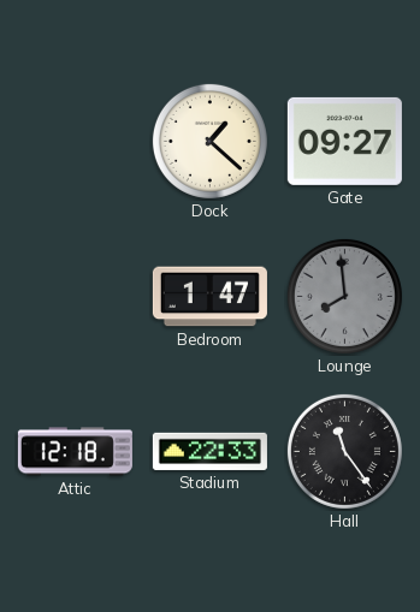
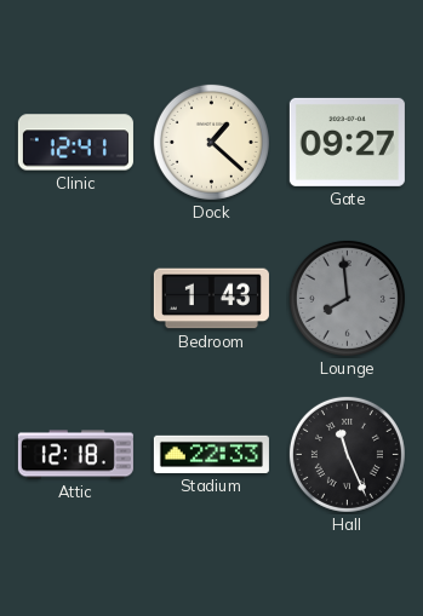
Clinic: none -> 12:41
Bedroom: 1:47 -> 1:43
Hall: 11:24 -> 11:26
